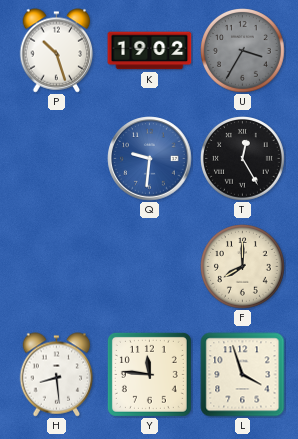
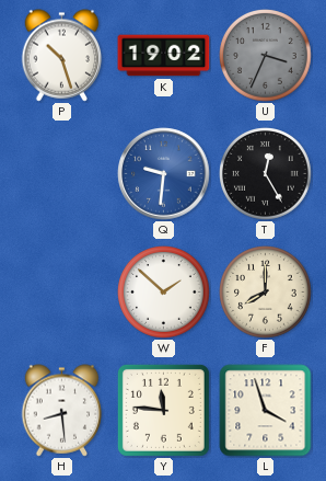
U: 3:35 -> 3:34
W: none -> 1:52
